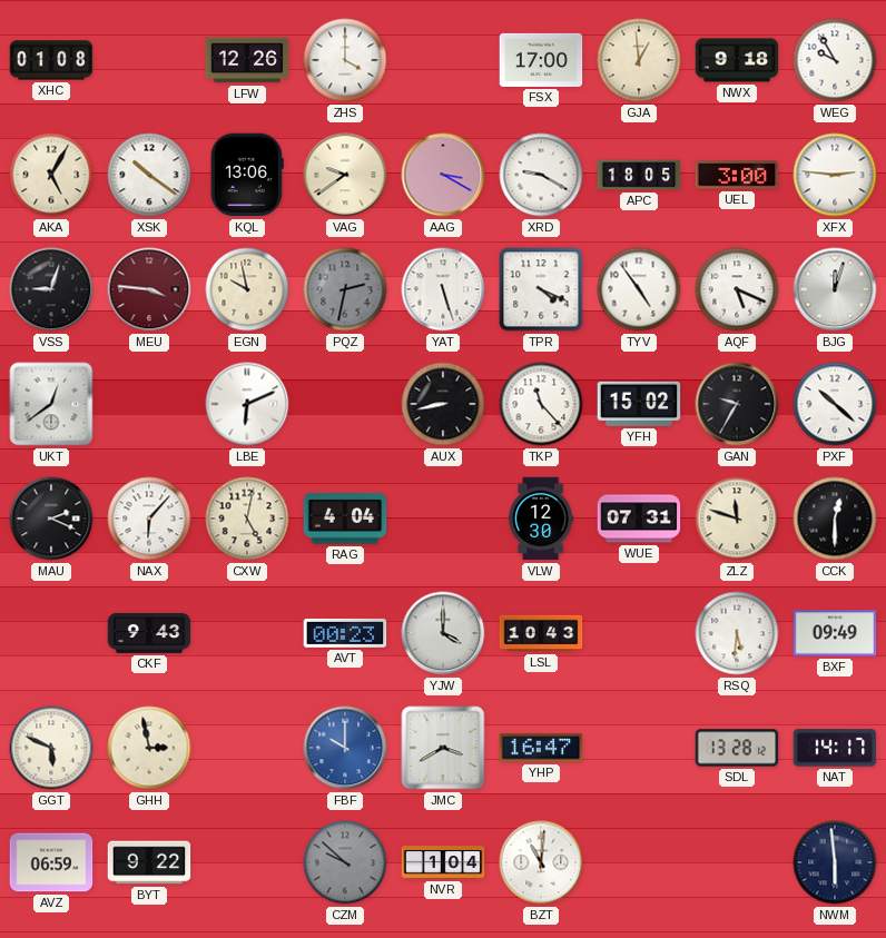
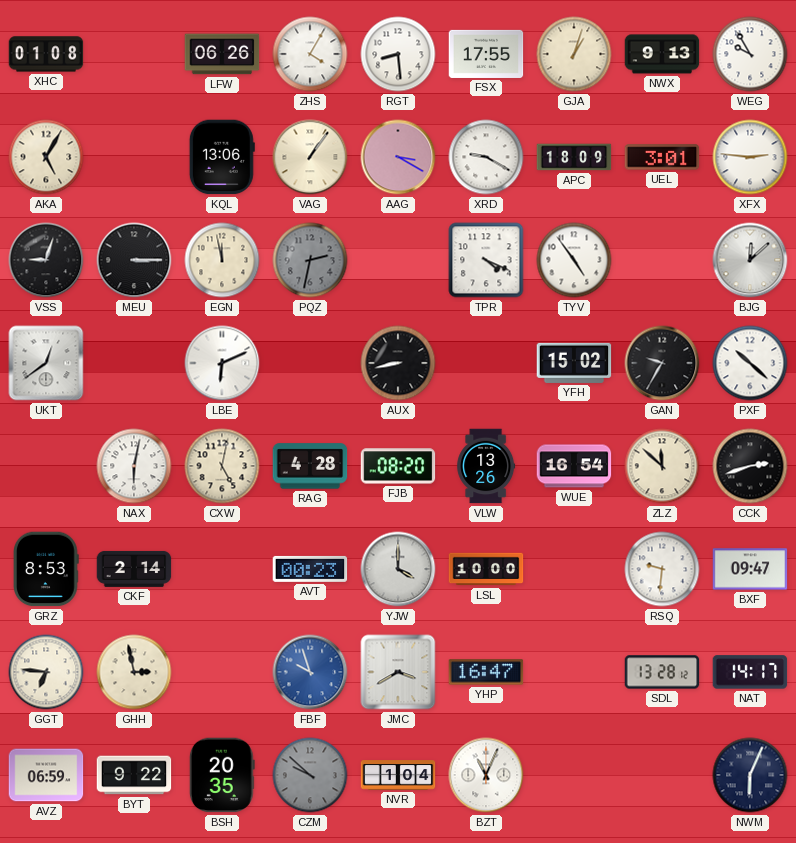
LFW: 12:26 -> 06:26
ZHS: 4:00 -> 4:05
RGT: none -> 8:29
FSX: 17:00 -> 17:55
GJA: 12:59 -> 1:03
NWX: 9:18 -> 9:13
XSK: 10:21 -> none
VAG: 9:39 -> 1:06
APC: 18:05 -> 18:09
UEL: 3:00 -> 3:01
MEU: 3:46 -> 3:15
MEU dial: burgundy -> black
EGN: 9:58 -> 11:58
YAT: 5:27 -> none
AQF: 5:19 -> none
BJG: 12:03 -> 12:08
TKP: 11:23 -> none
MAU: 2:19 -> none
NAX: 6:07 -> 6:02
RAG: 4:04 -> 4:28
FJB: none -> 08:20
VLW: 12:30 -> 13:26
WUE: 07:31 -> 16:54
ZLZ: 11:48 -> 11:52
CCK: 12:30 -> 2:42
GRZ: none -> 8:53
CKF: 9:43 -> 2:14
LSL: 10:43 -> 10:00
RSQ: 5:31 -> 9:31
BXF: 09:49 -> 09:47
GGT: 5:49 -> 6:46
FBF: 10:00 -> 9:57
BSH: none -> 20:35
BZT: 11:01 -> 11:04
NWM: 5:59 -> 6:04
